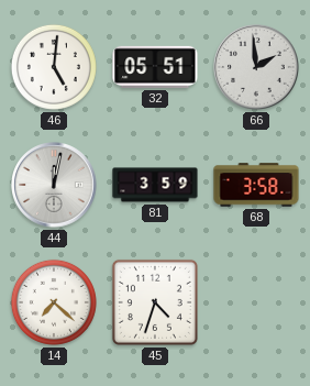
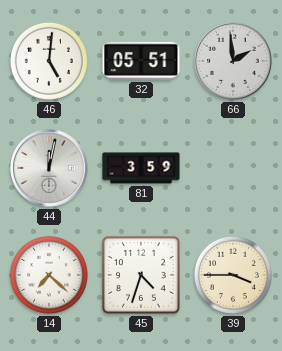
68: 3:58 -> none
39: none -> 3:45
